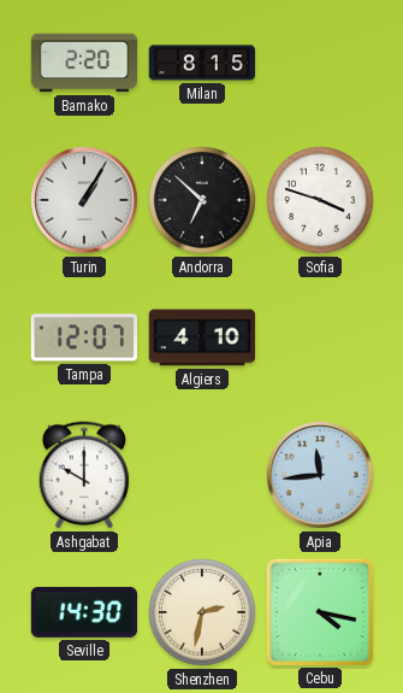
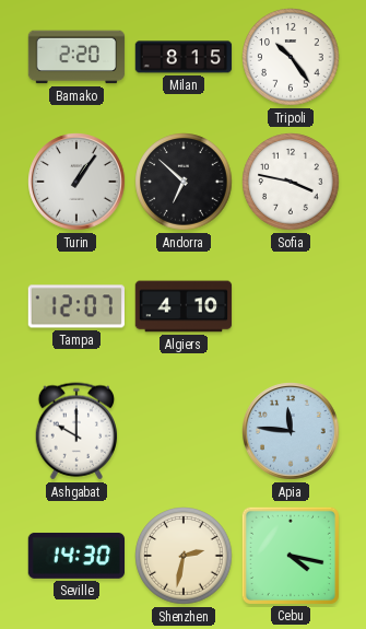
Tripoli: none -> 10:24
Turin: 1:05 -> 1:06
Sofia: 3:48 -> 3:47
Apia: 11:44 -> 11:46
